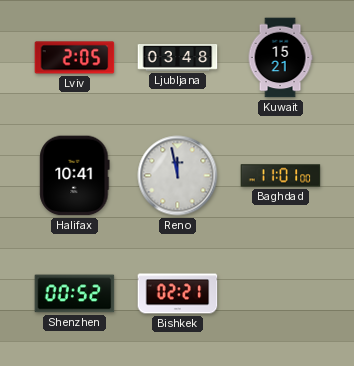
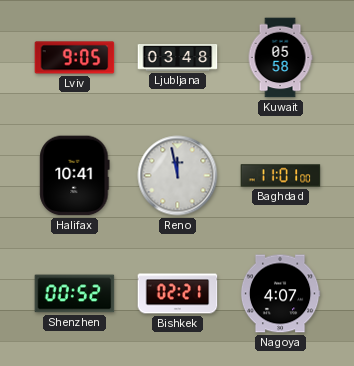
Lviv: 2:05 -> 9:05
Kuwait: 15:21 -> 05:58
Nagoya: none -> 4:07
